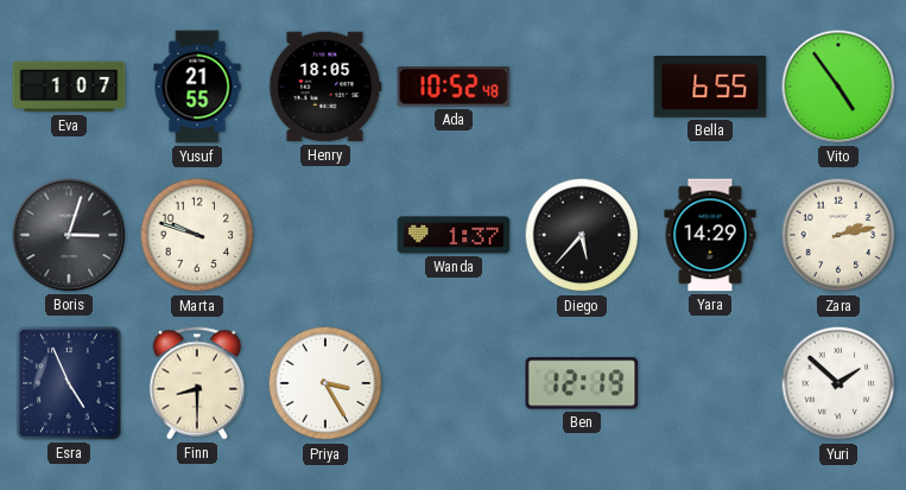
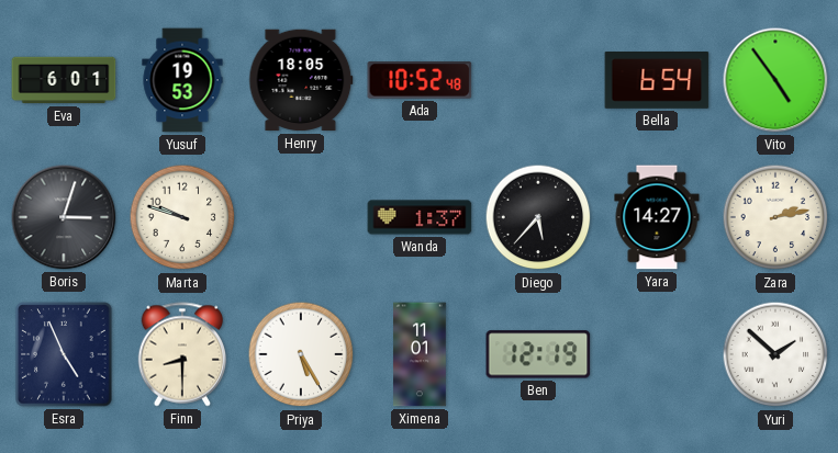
Eva: 1:07 -> 6:01
Yusuf: 21:55 -> 19:53
Bella: 6:55 -> 6:54
Yara: 14:29 -> 14:27
Priya: 3:25 -> 5:25
Ximena: none -> 11:01
